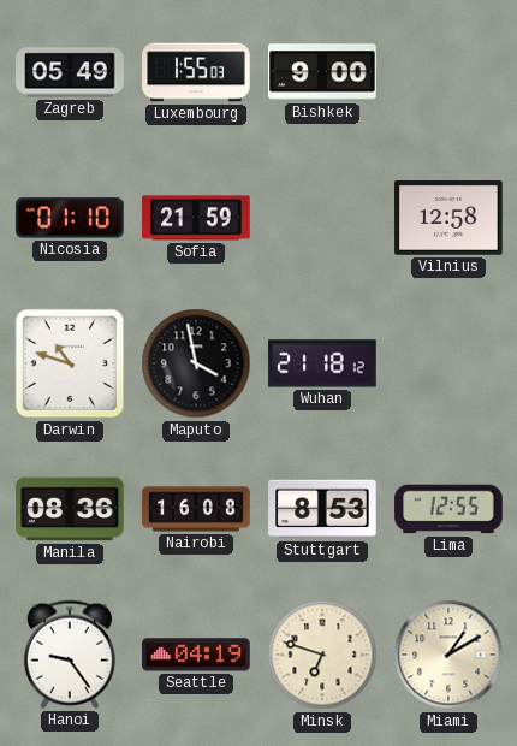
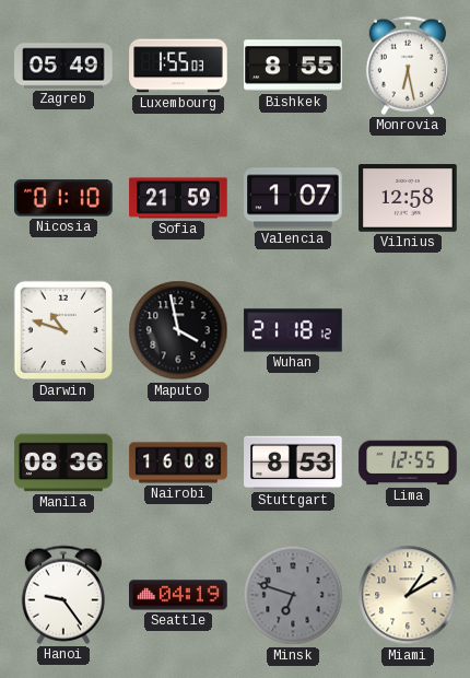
Bishkek: 9:00 -> 8:55
Monrovia: none -> 6:28
Valencia: none -> 1:07
Minsk dial: cream -> grey
